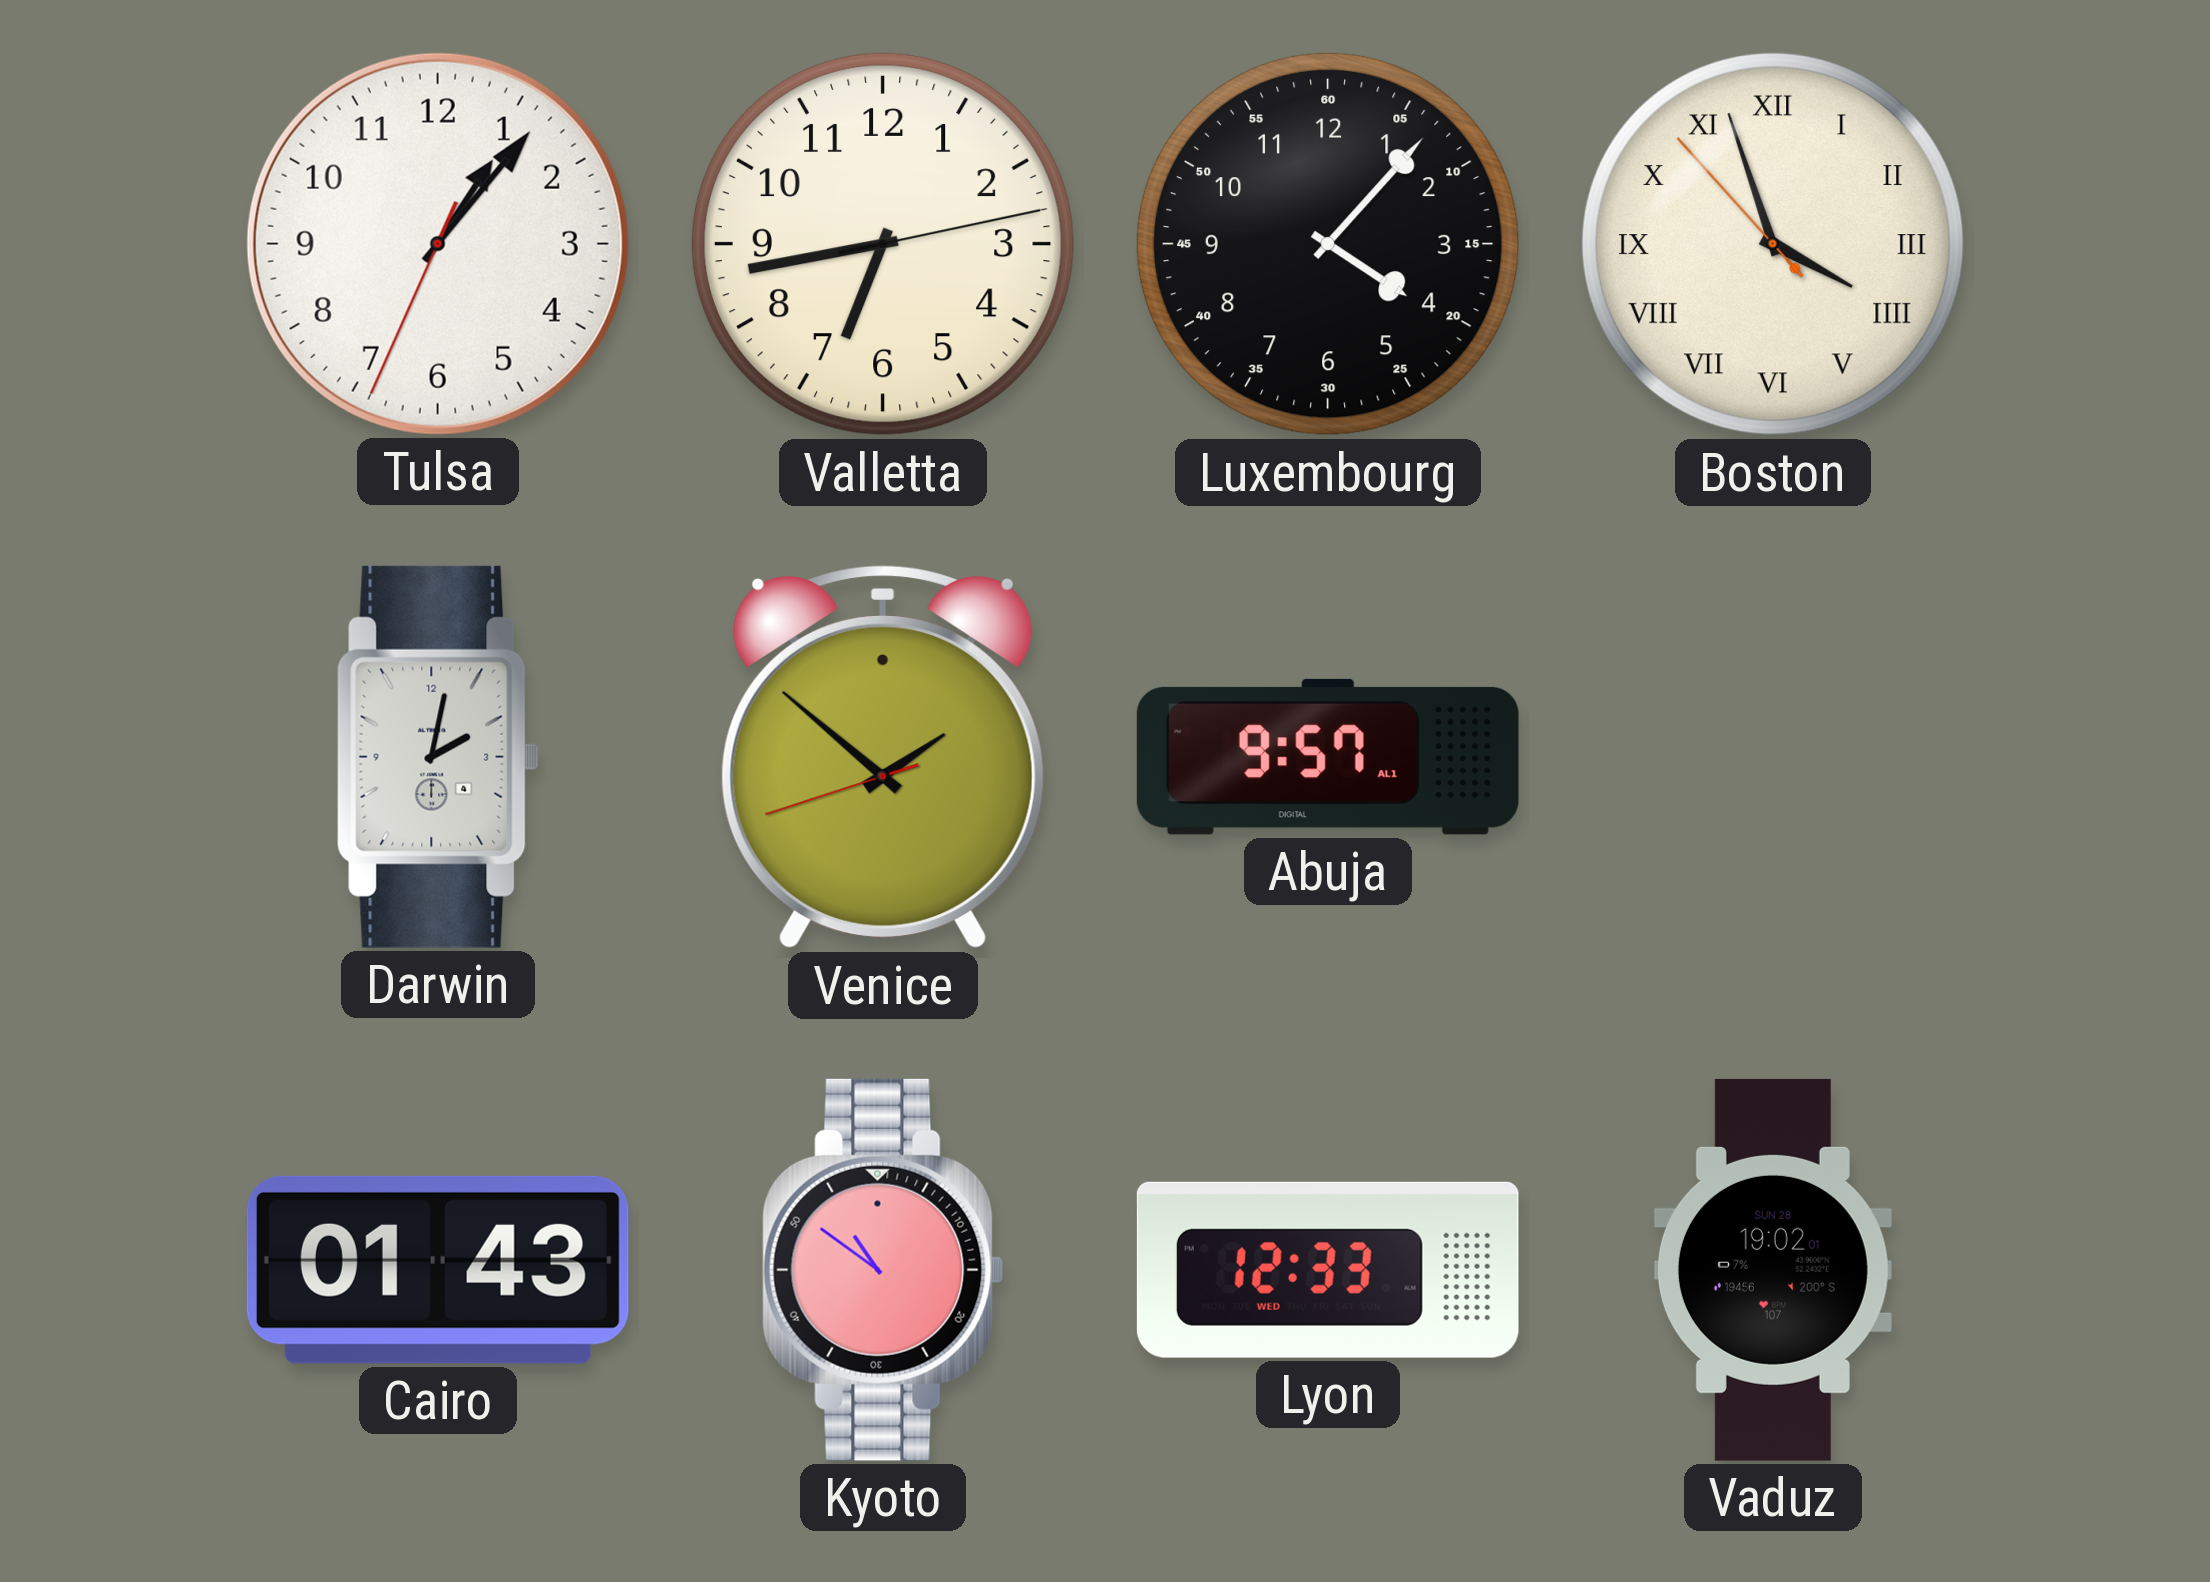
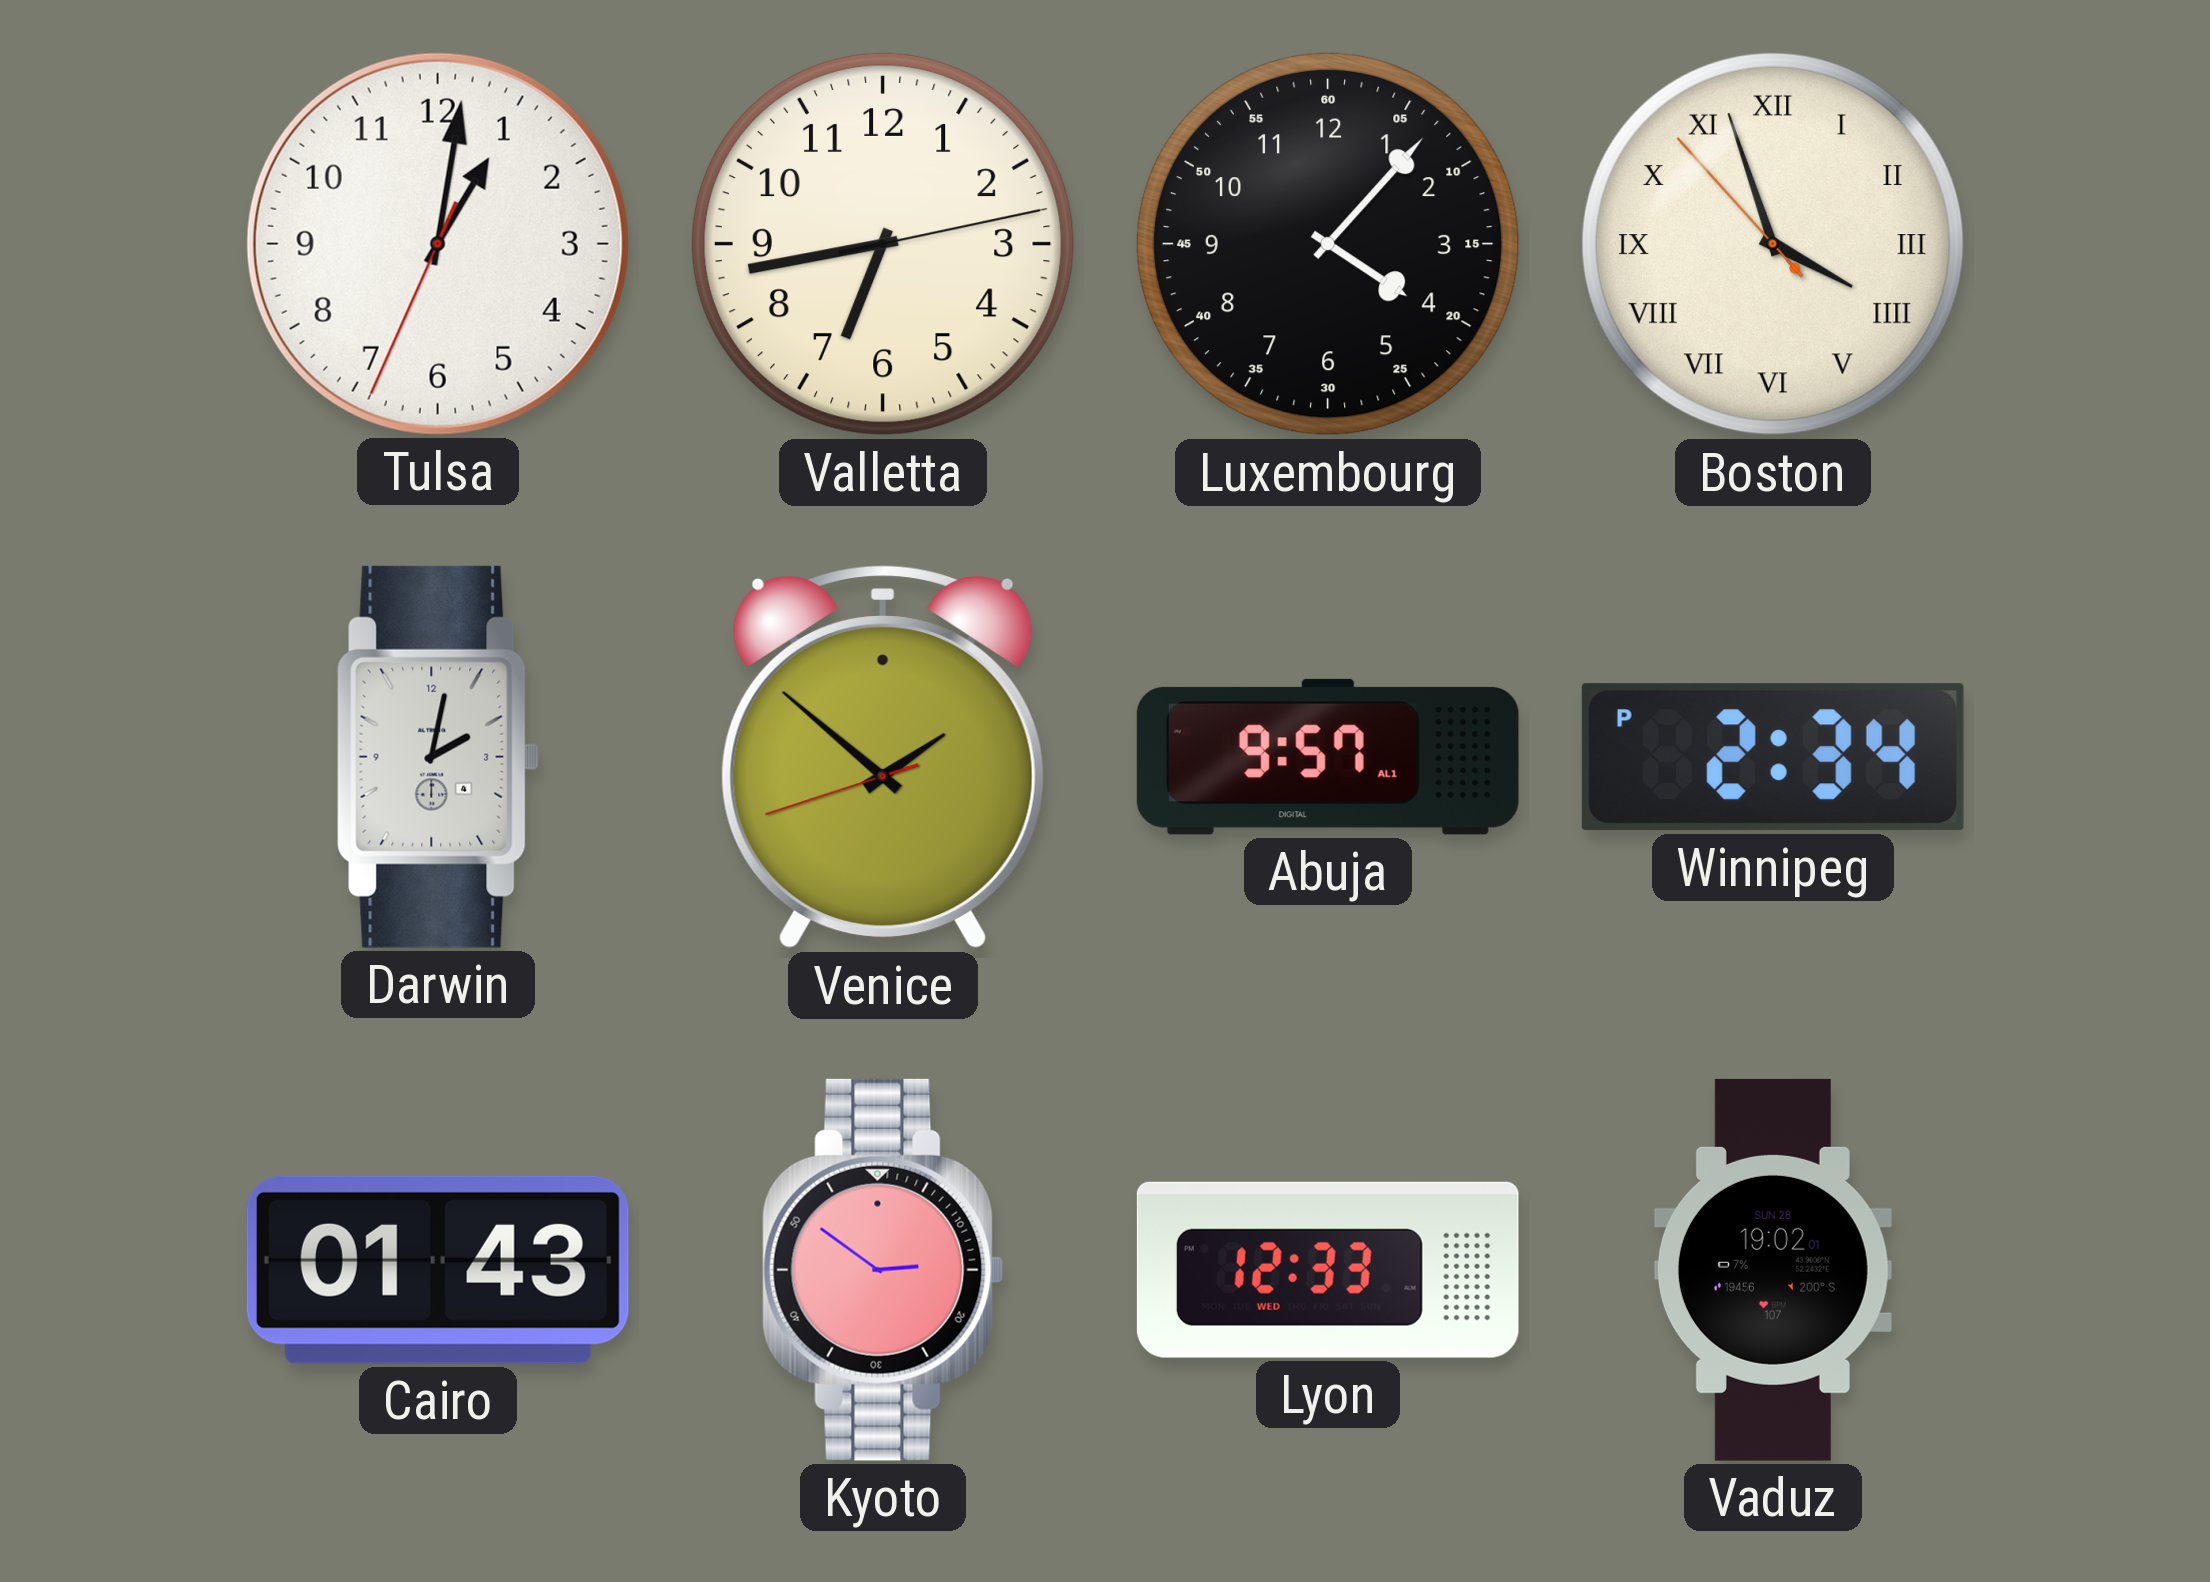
Tulsa: 1:06 -> 1:01
Winnipeg: none -> 2:34
Kyoto: 10:51 -> 2:51
